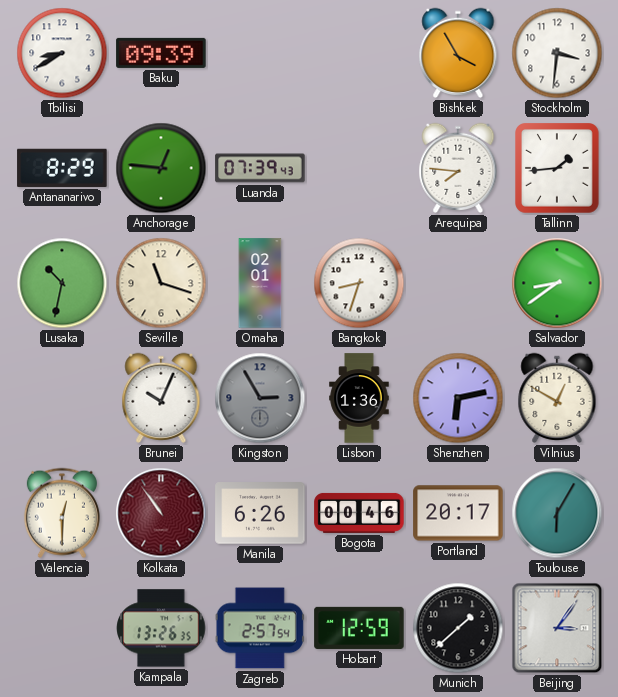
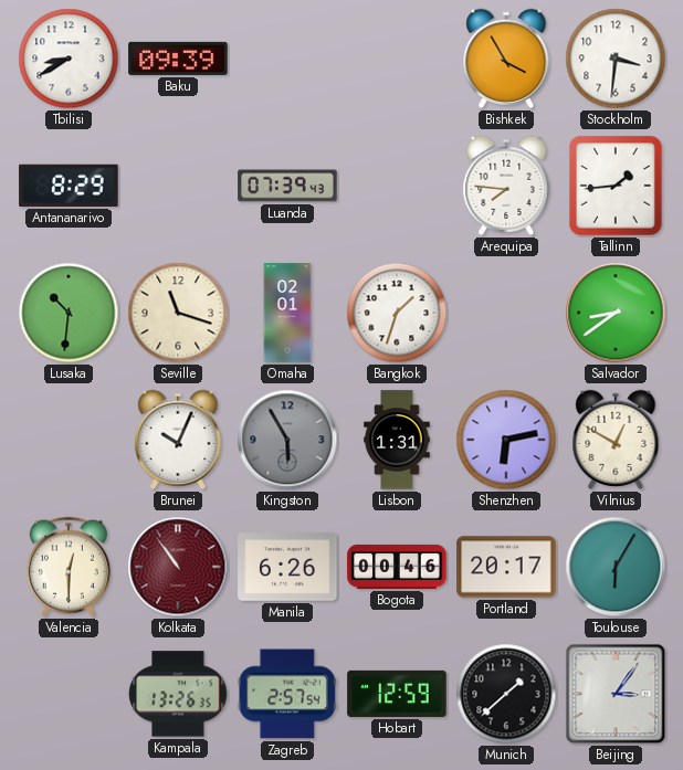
Anchorage: 12:46 -> none
Lusaka: 10:32 -> 10:31
Bangkok: 8:33 -> 1:33
Kingston: 2:55 -> 5:55
Lisbon: 1:36 -> 1:31
